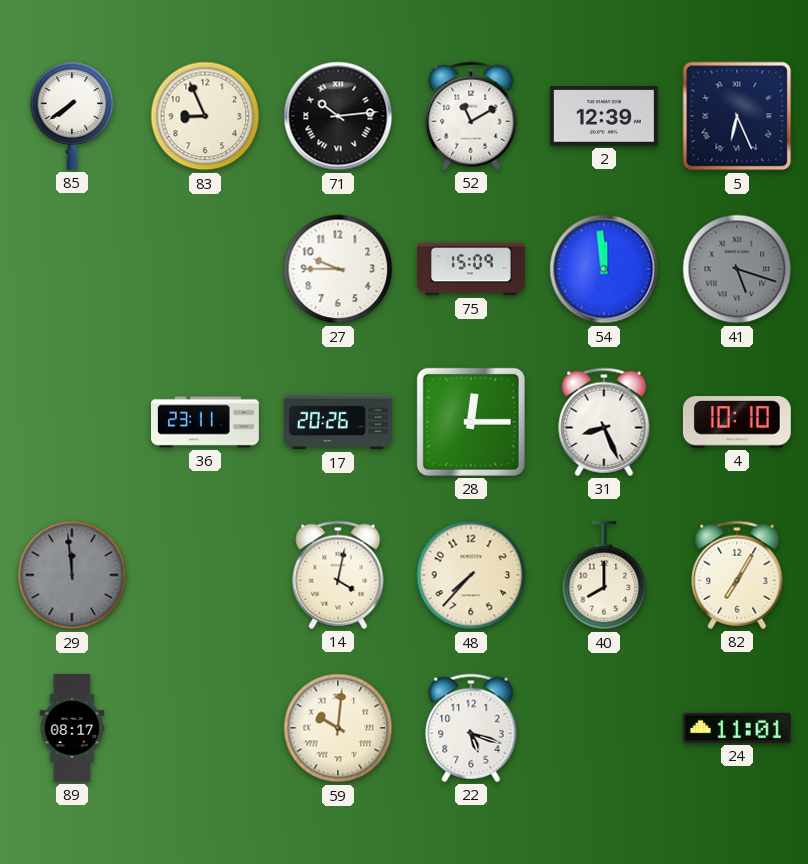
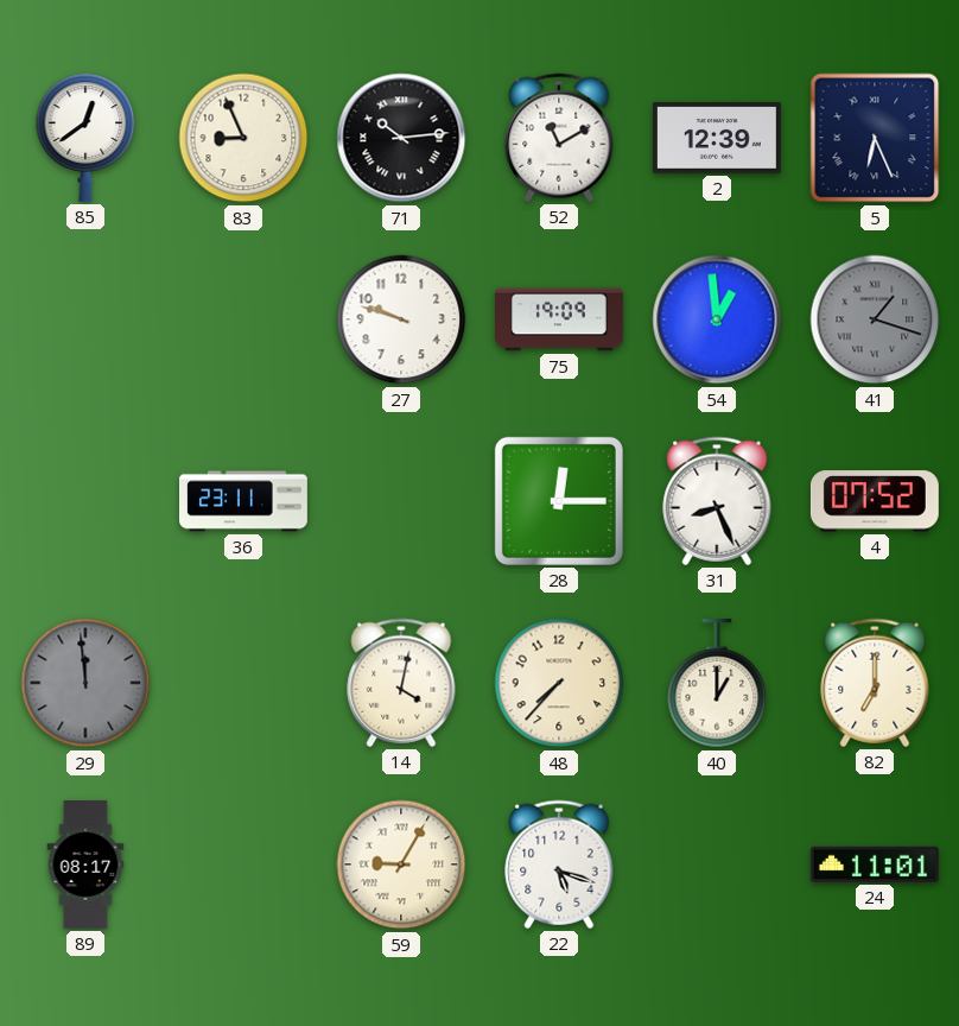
85: 7:39 -> 12:39
27: 9:45 -> 9:48
75: 15:09 -> 19:09
54: 11:59 -> 12:59
41: 5:18 -> 1:18
17: 20:26 -> none
4: 10:10 -> 07:52
40: 8:00 -> 1:00
82: 7:05 -> 7:00
59: 10:01 -> 9:05
